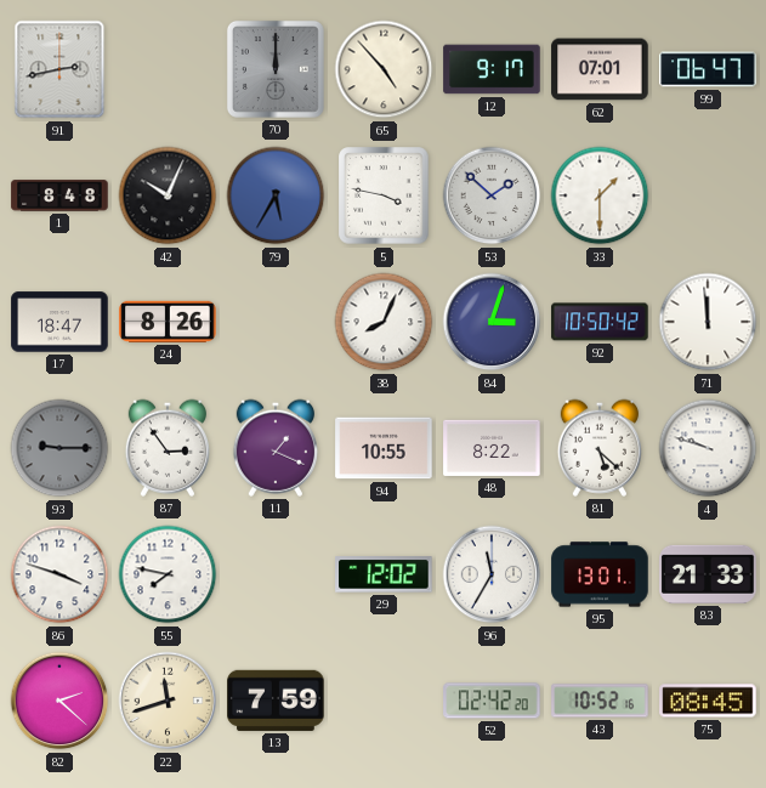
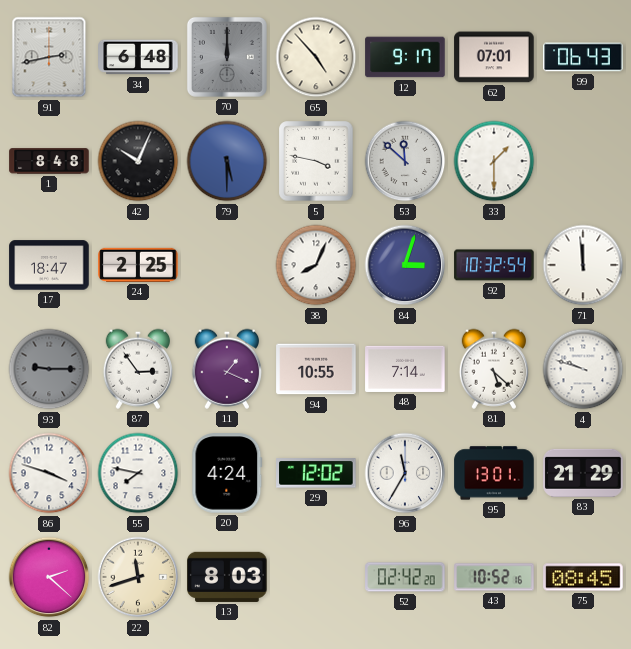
34: none -> 6:48
99: 06:47 -> 06:43
79: 5:35 -> 5:30
53: 1:52 -> 11:52
24: 8:26 -> 2:25
92: 10:50 -> 10:32
48: 8:22 -> 7:14
20: none -> 4:24
83: 21:33 -> 21:29
13: 7:59 -> 8:03
